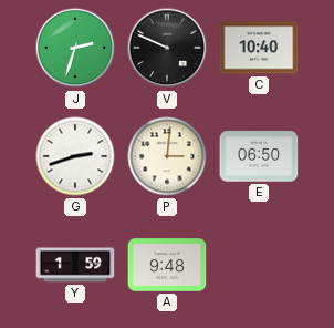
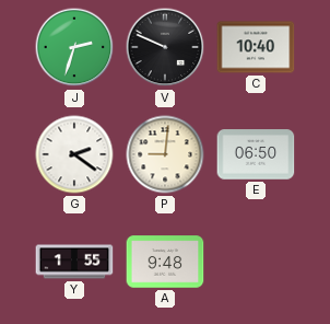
G: 2:42 -> 2:21
P: 3:01 -> 9:01
Y: 1:59 -> 1:55
